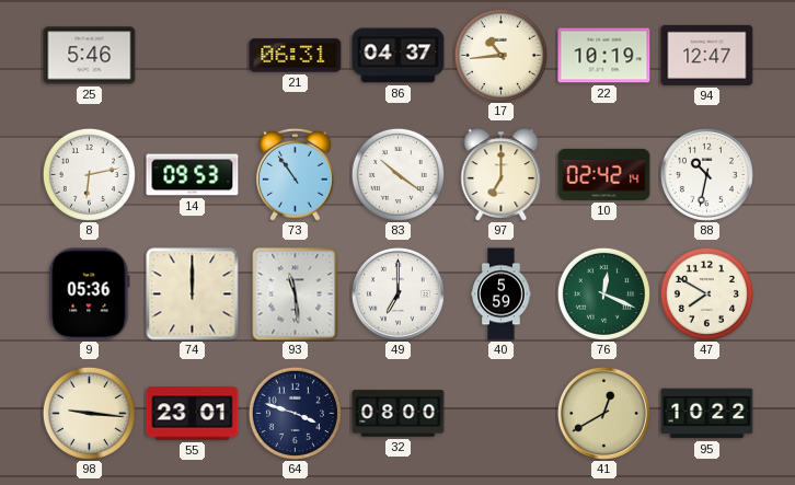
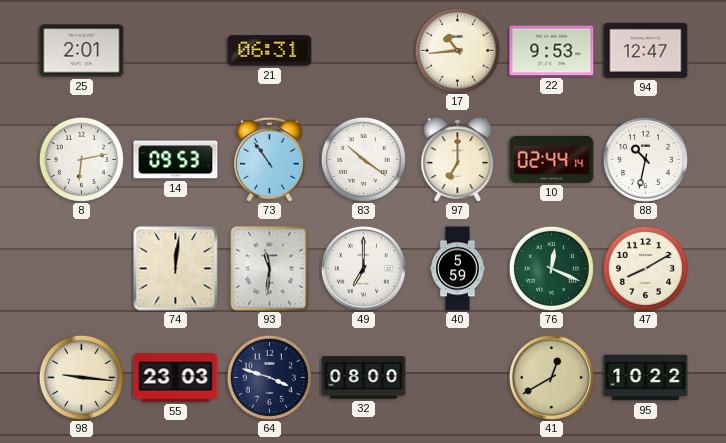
25: 5:46 -> 2:01
86: 04:37 -> none
22: 10:19 -> 9:53
10: 02:42 -> 02:44
9: 05:36 -> none
74: 12:00 -> 12:01
93: 11:29 -> 11:31
47: 7:50 -> 8:10
55: 23:01 -> 23:03
